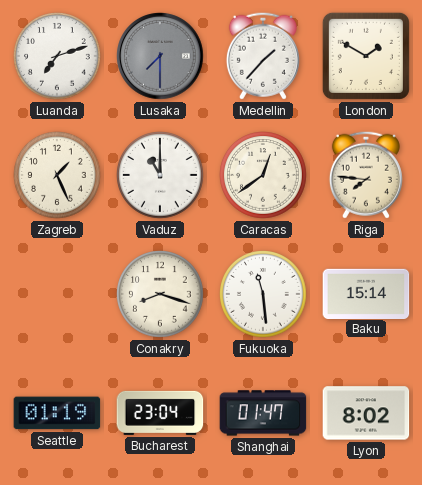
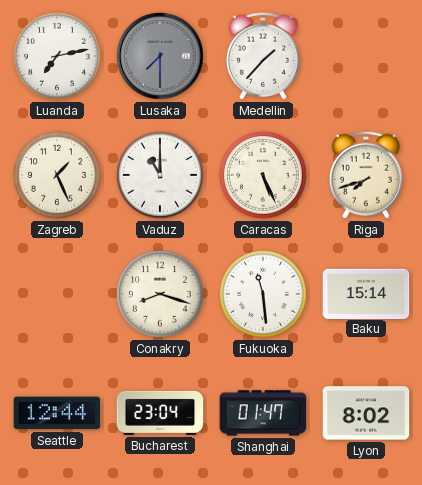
Luanda: 7:12 -> 7:13
London: 1:50 -> none
Caracas: 12:39 -> 5:26
Riga: 7:46 -> 7:42
Seattle: 01:19 -> 12:44
